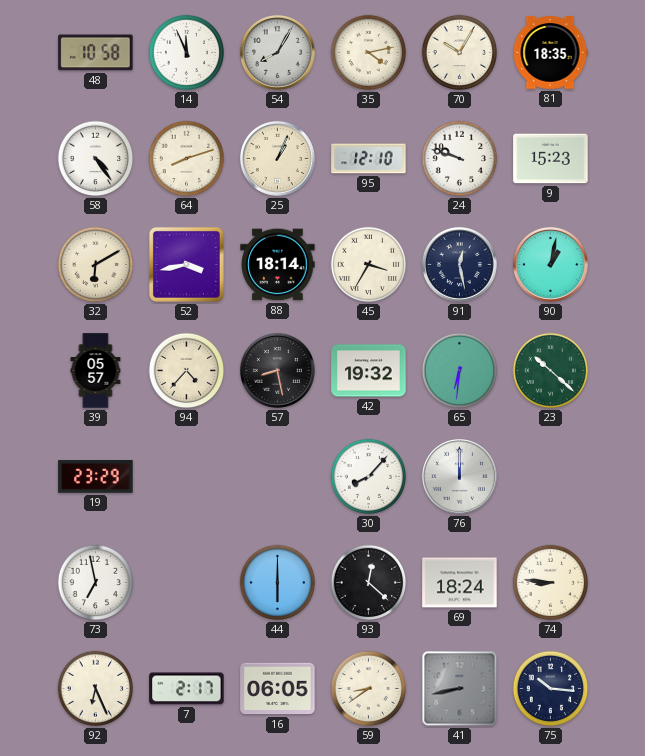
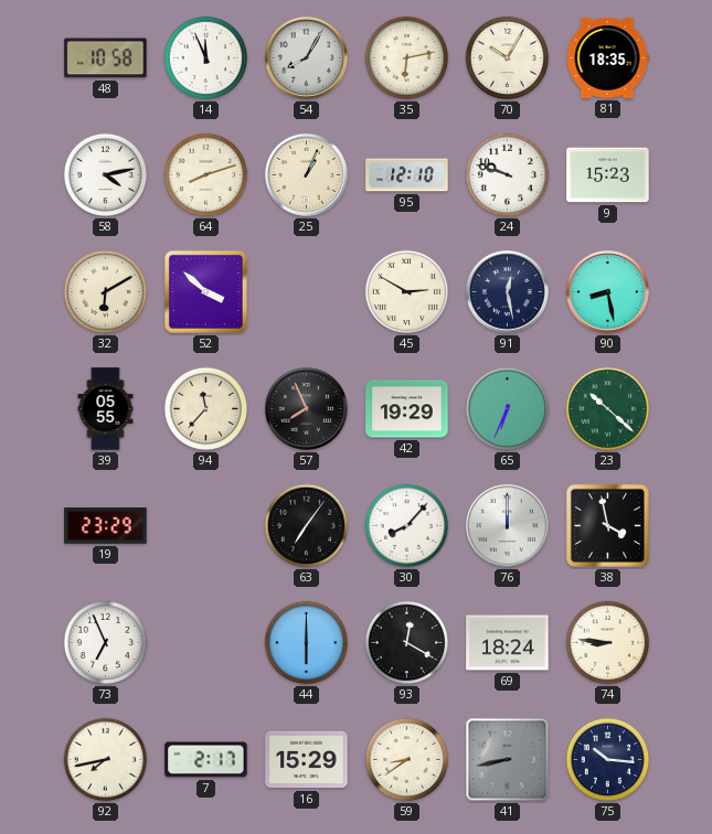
35: 4:13 -> 6:13
58: 4:24 -> 4:13
52: 3:43 -> 3:52
88: 18:14 -> none
45: 3:35 -> 2:50
90: 1:02 -> 8:28
39: 05:57 -> 05:55
94: 4:37 -> 11:37
57: 8:28 -> 7:56
42: 19:32 -> 19:29
65: 6:31 -> 6:34
63: none -> 7:06
38: none -> 3:58
73: 6:58 -> 6:56
93: 12:22 -> 12:20
92: 6:26 -> 7:43
16: 06:05 -> 15:29
